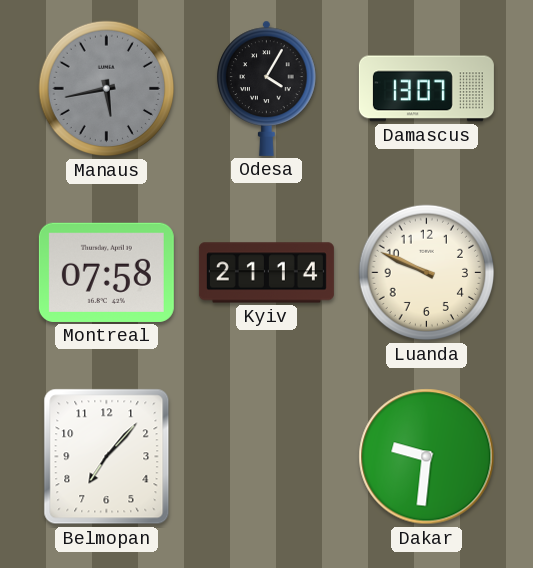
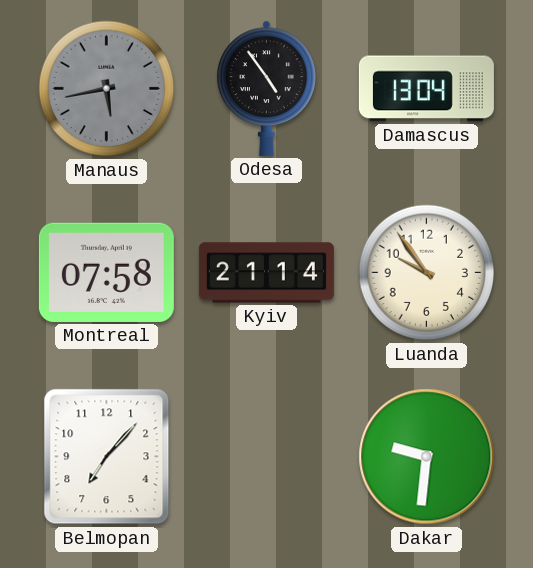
Odesa: 4:05 -> 4:54
Damascus: 13:07 -> 13:04
Luanda: 9:49 -> 9:54
